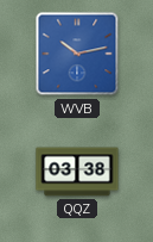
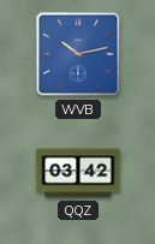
QQZ: 03:38 -> 03:42
